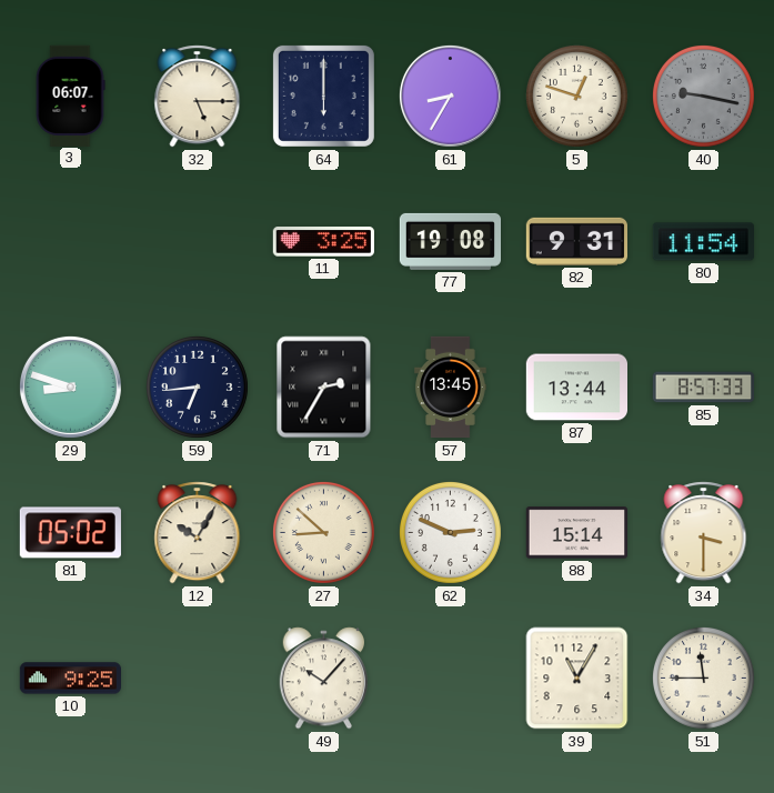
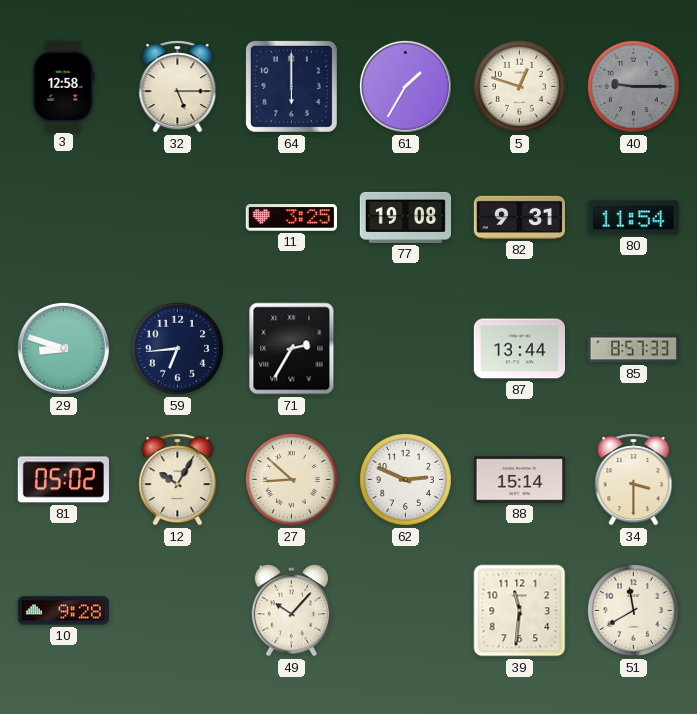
3: 06:07 -> 12:58
61: 8:35 -> 1:35
40: 9:17 -> 9:15
57: 13:45 -> none
10: 9:25 -> 9:28
39: 11:05 -> 11:31
51: 11:45 -> 11:40
